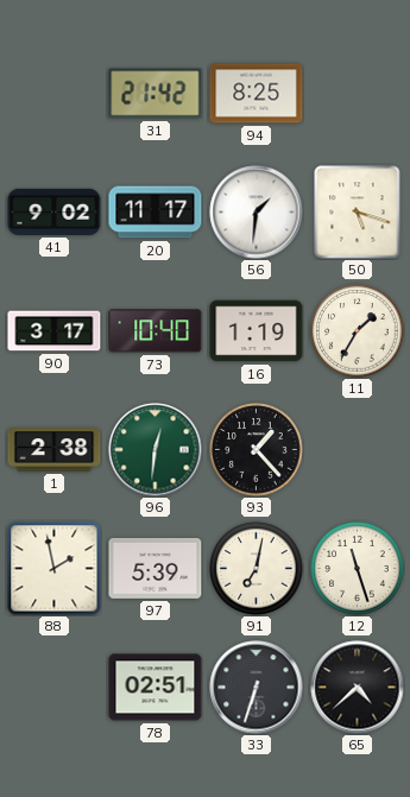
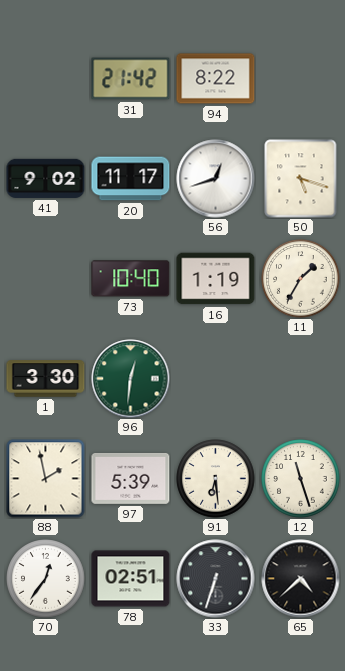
94: 8:25 -> 8:22
56: 1:31 -> 12:42
90: 3:17 -> none
1: 2:38 -> 3:30
93: 1:23 -> none
91: 7:02 -> 6:29
70: none -> 12:36
